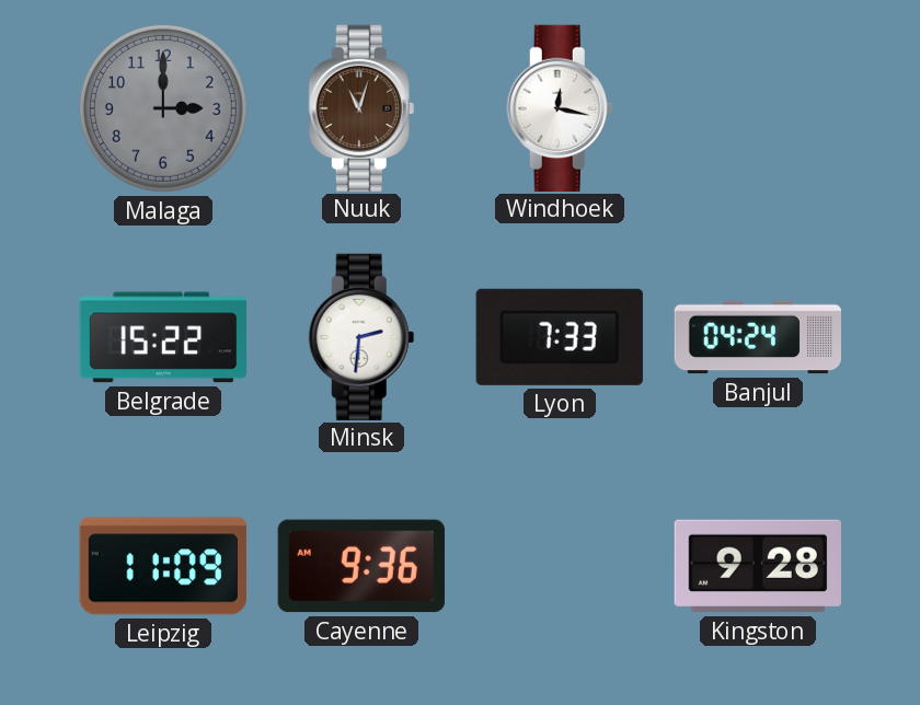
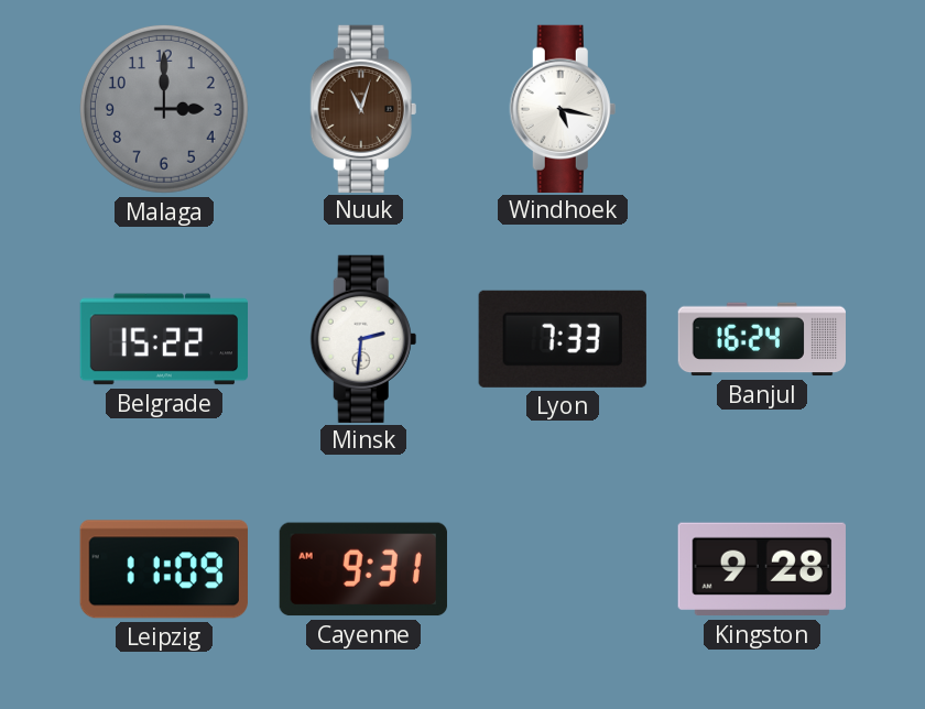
Windhoek: 12:17 -> 5:17
Banjul: 04:24 -> 16:24
Cayenne: 9:36 -> 9:31
